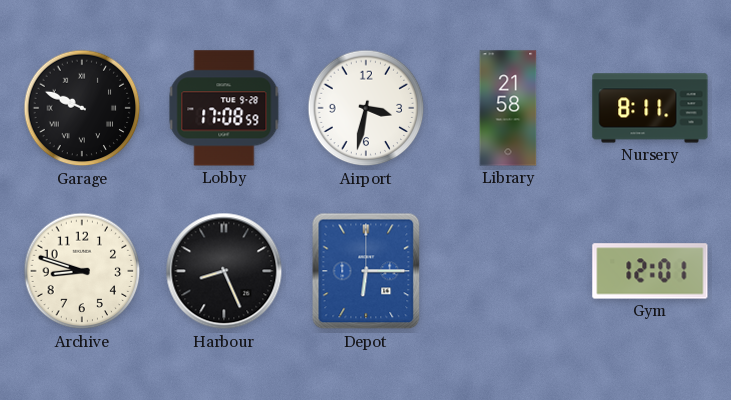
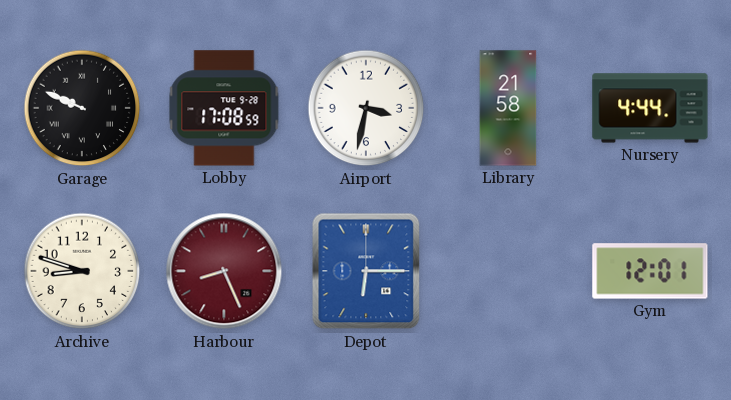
Nursery: 8:11 -> 4:44
Harbour dial: black -> burgundy
